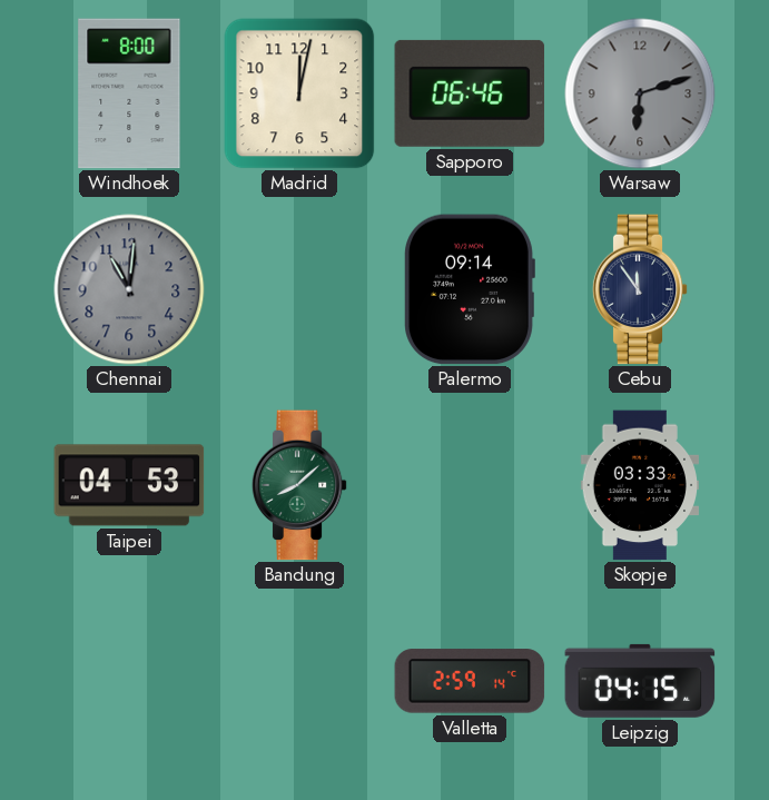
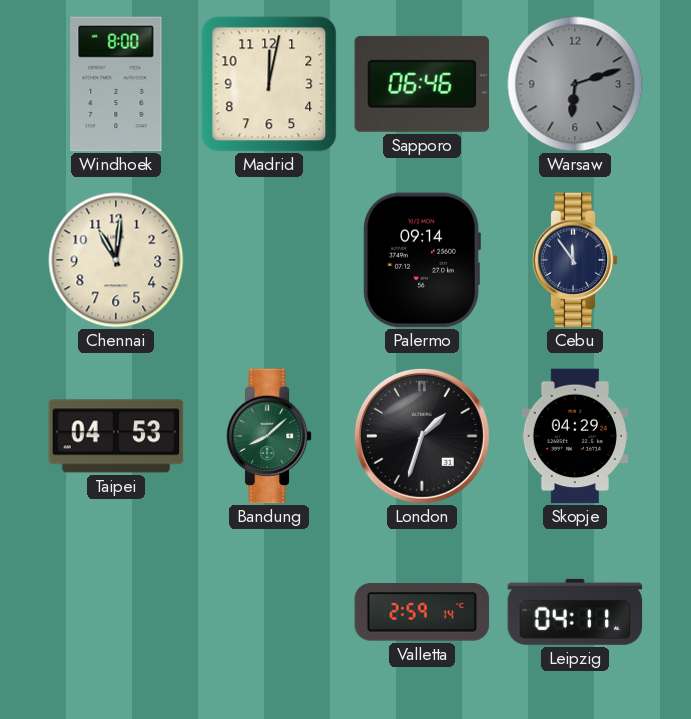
Chennai dial: grey -> cream
London: none -> 1:33
Skopje: 03:33 -> 04:29
Leipzig: 04:15 -> 04:11
